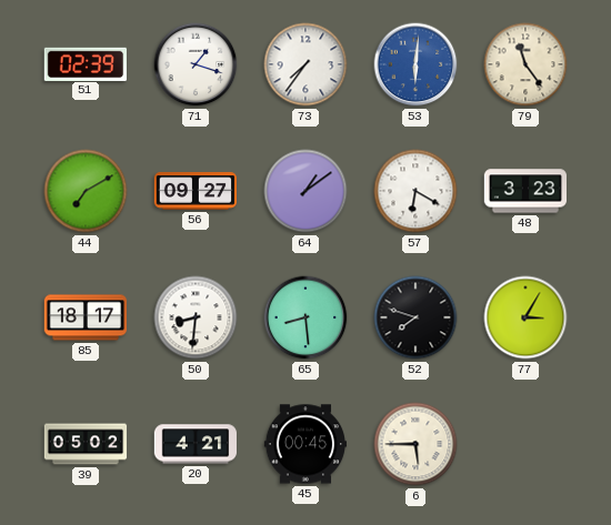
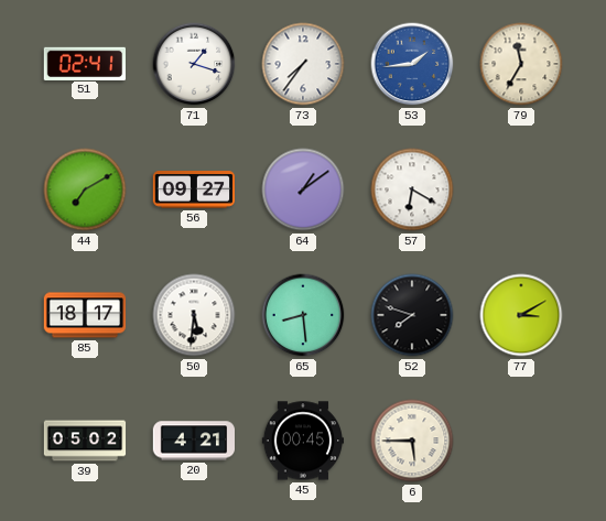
51: 02:39 -> 02:41
53: 6:01 -> 1:44
79: 11:24 -> 11:35
48: 3:23 -> none
50: 8:31 -> 5:31
77: 3:05 -> 3:10
